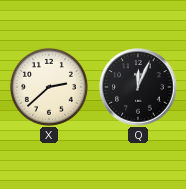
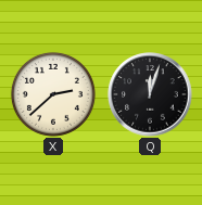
Q: 12:04 -> 12:03
